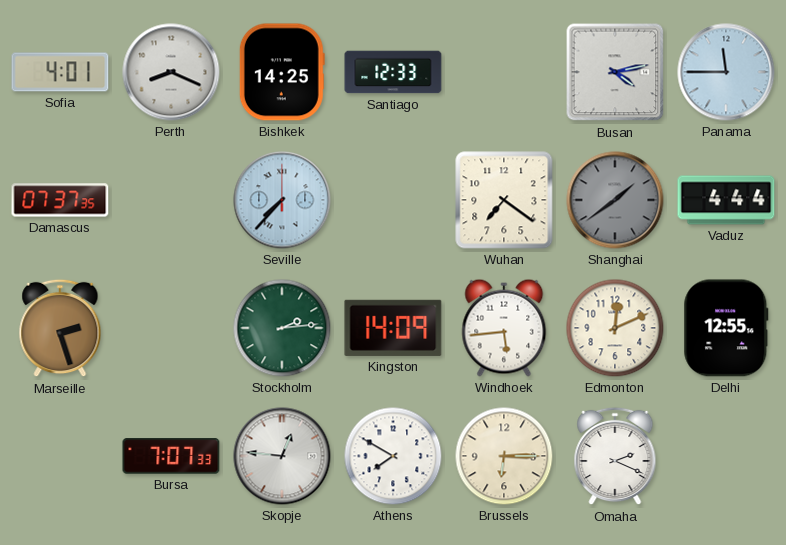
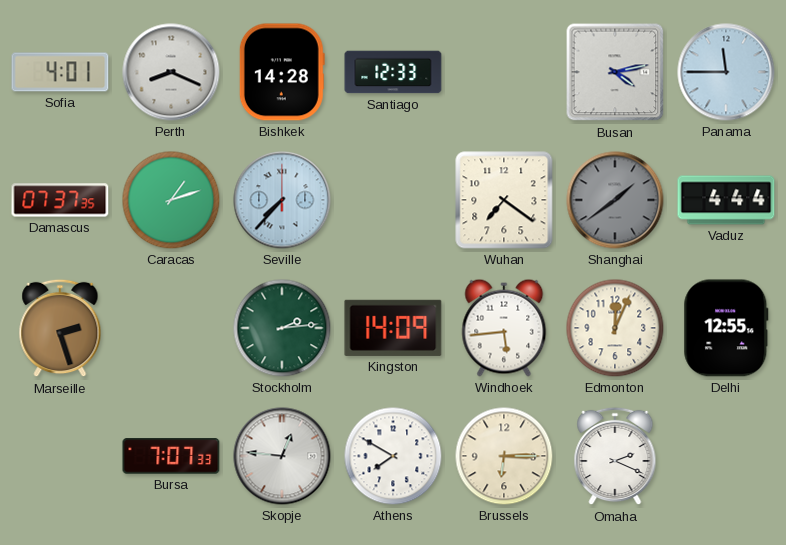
Bishkek: 14:25 -> 14:28
Caracas: none -> 1:12
Edmonton: 12:11 -> 12:04
